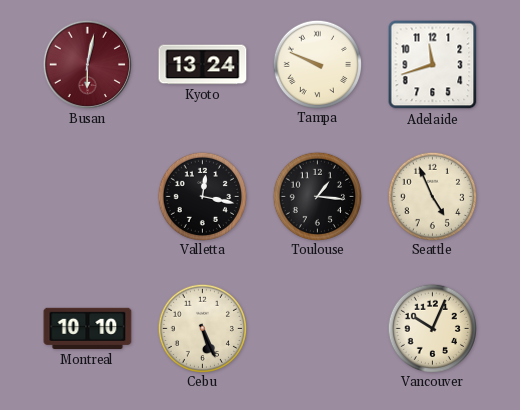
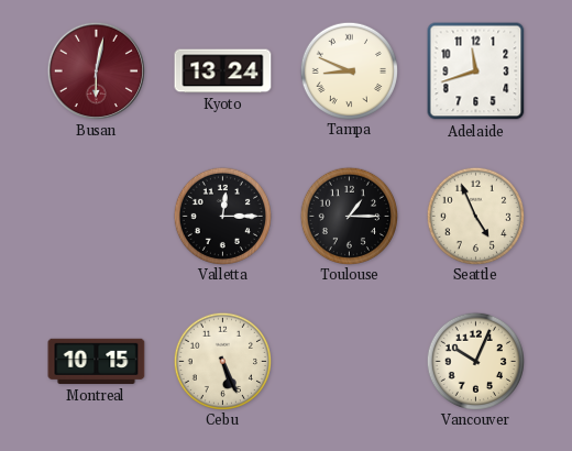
Tampa: 9:49 -> 8:49
Valletta: 12:17 -> 12:15
Toulouse: 1:16 -> 1:15
Montreal: 10:10 -> 10:15
